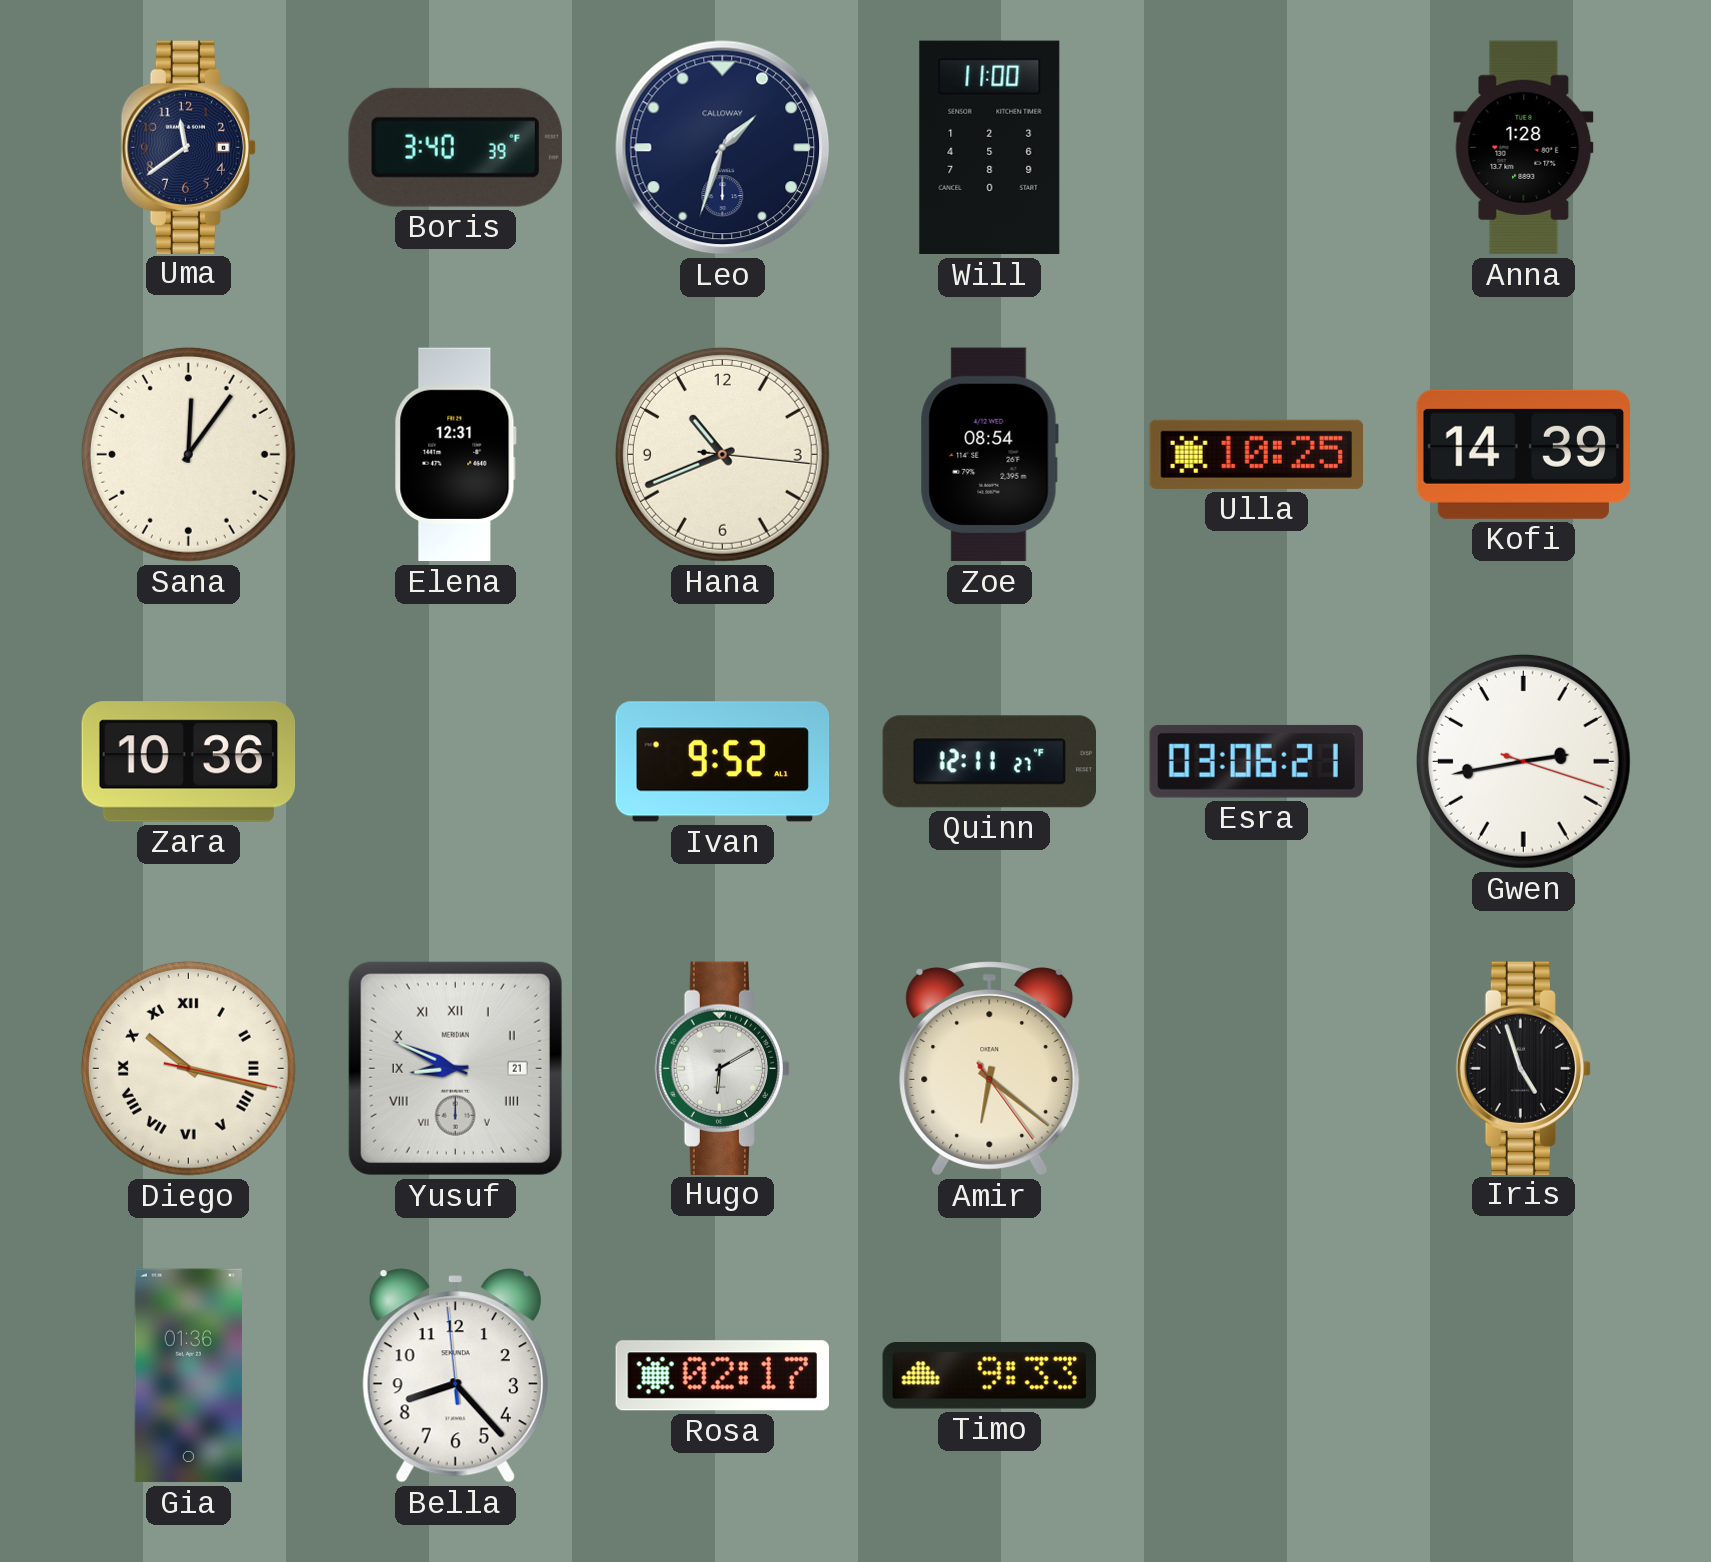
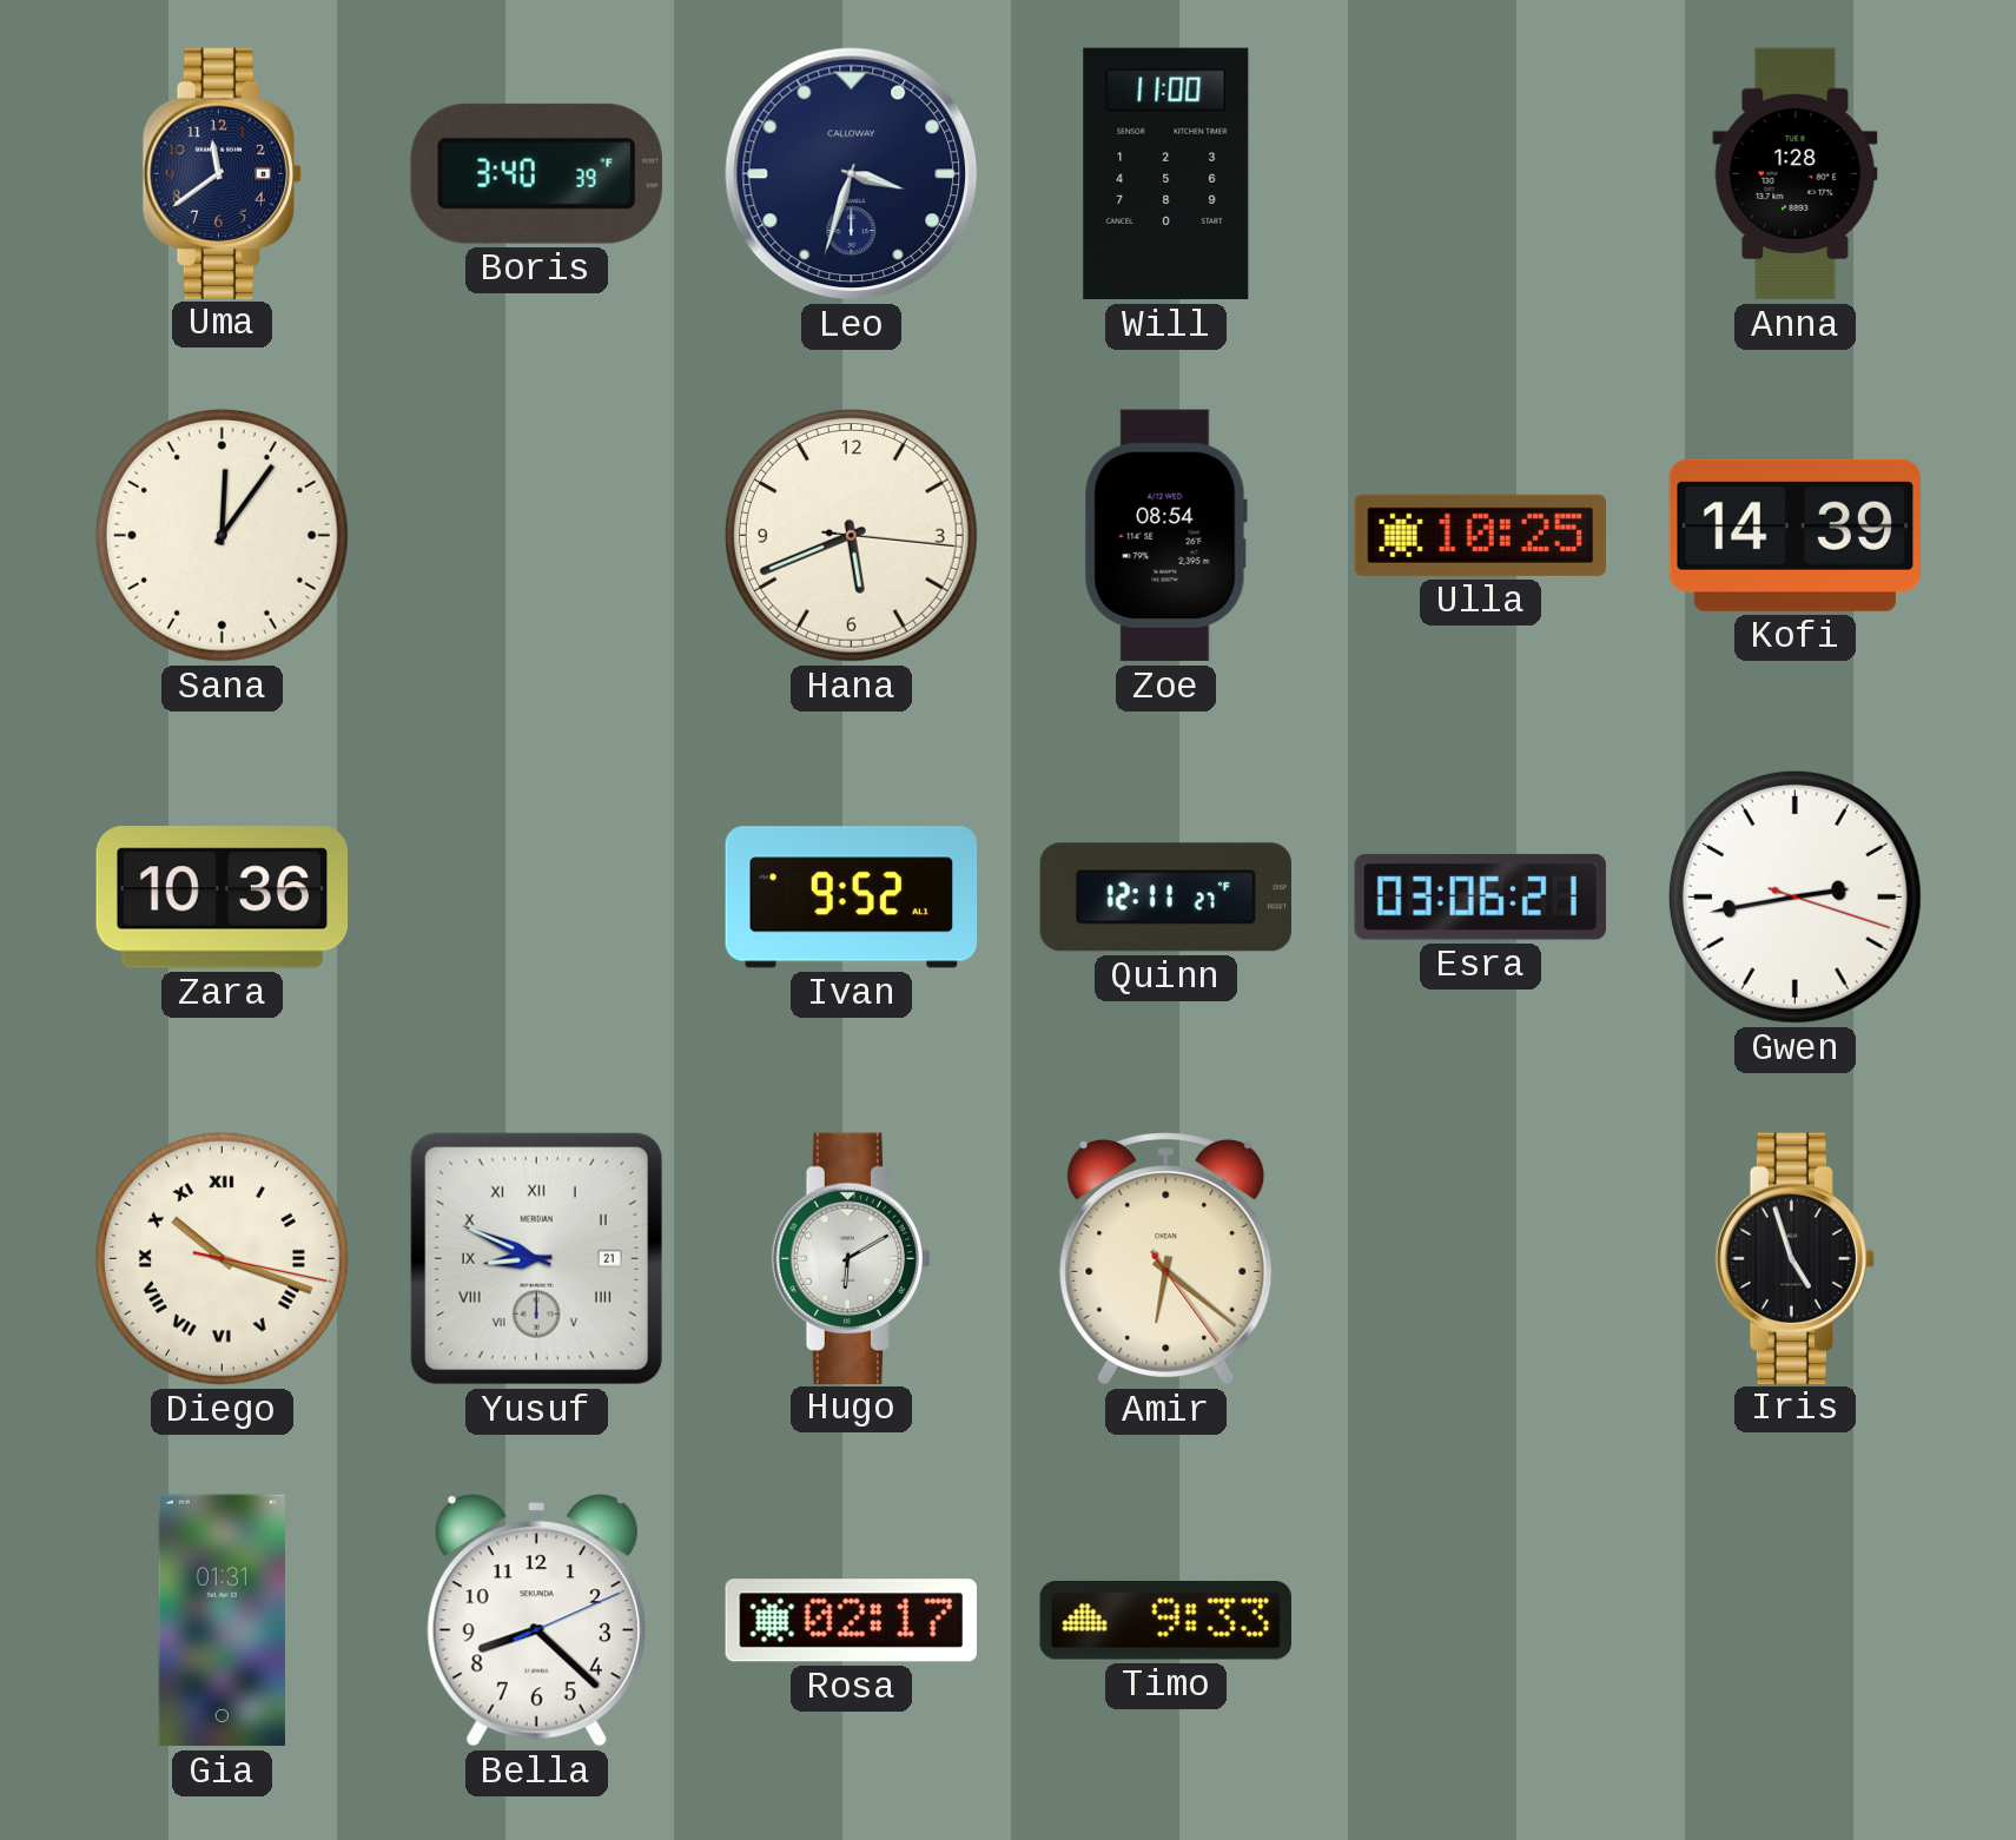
Leo: 1:33 -> 3:33
Elena: 12:31 -> none
Hana: 10:41 -> 5:41
Diego: 10:17 -> 10:18
Gia: 01:36 -> 01:31
Bella: 8:22:59 -> 8:22:11
